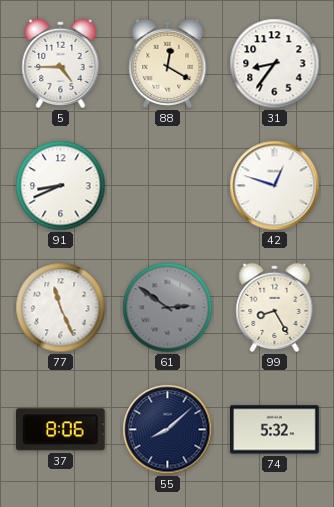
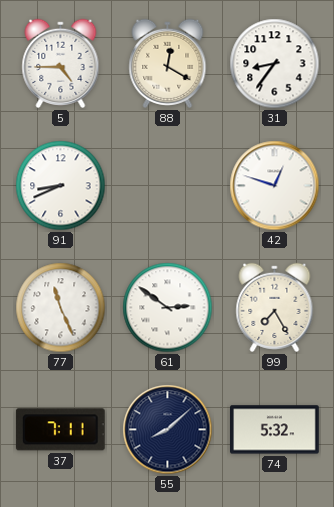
61 dial: grey -> white
99: 8:25 -> 7:25
37: 8:06 -> 7:11
